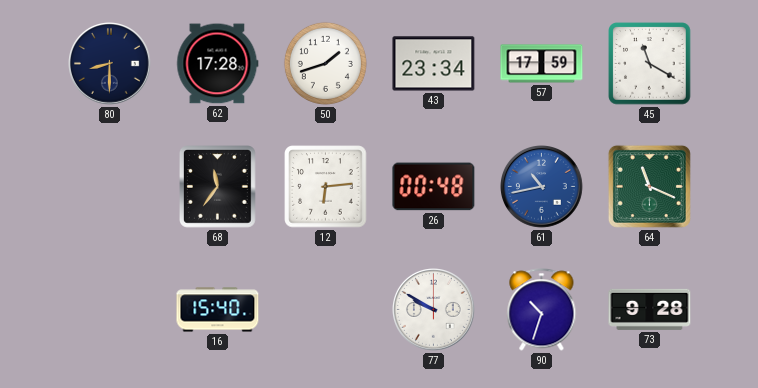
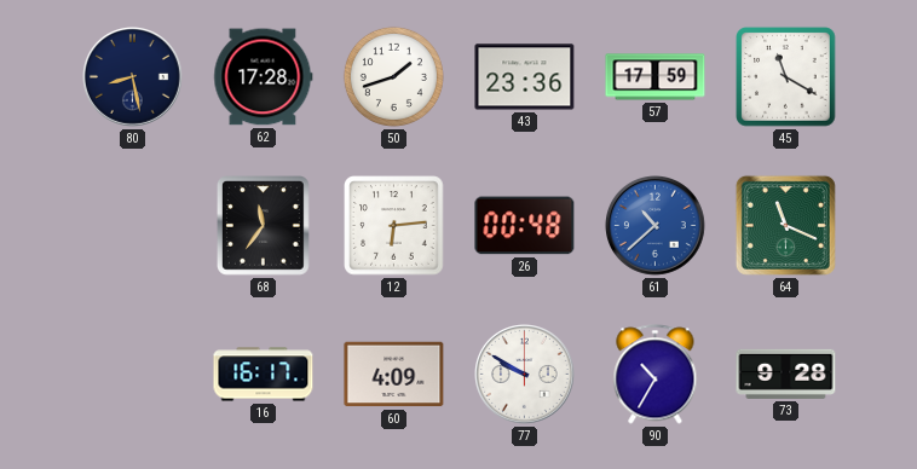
80: 8:30 -> 8:28
43: 23:34 -> 23:36
61: 10:43 -> 10:38
16: 15:40 -> 16:17
60: none -> 4:09
90: 10:33 -> 10:35
